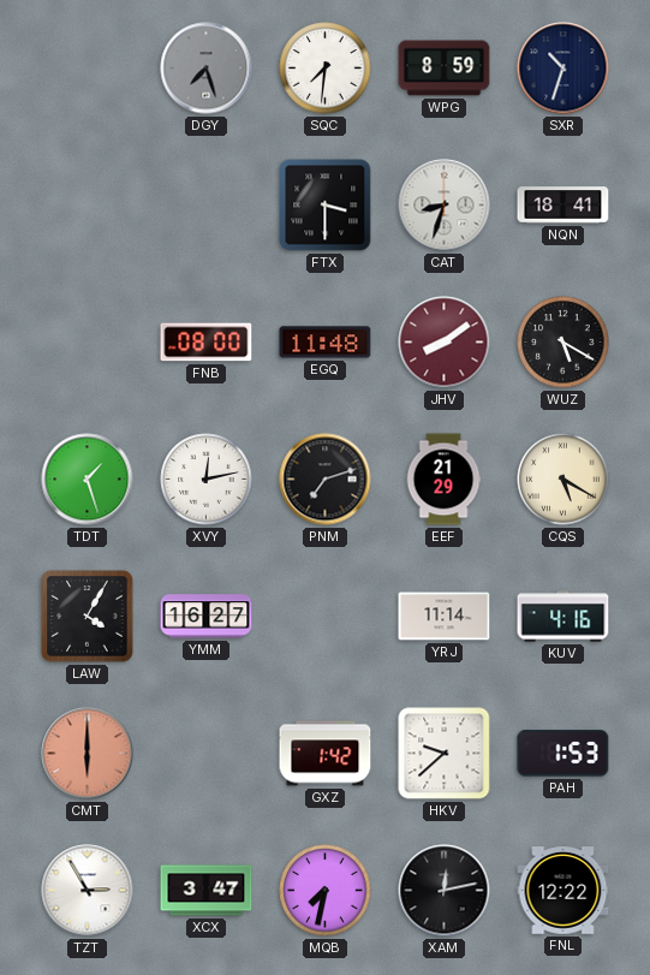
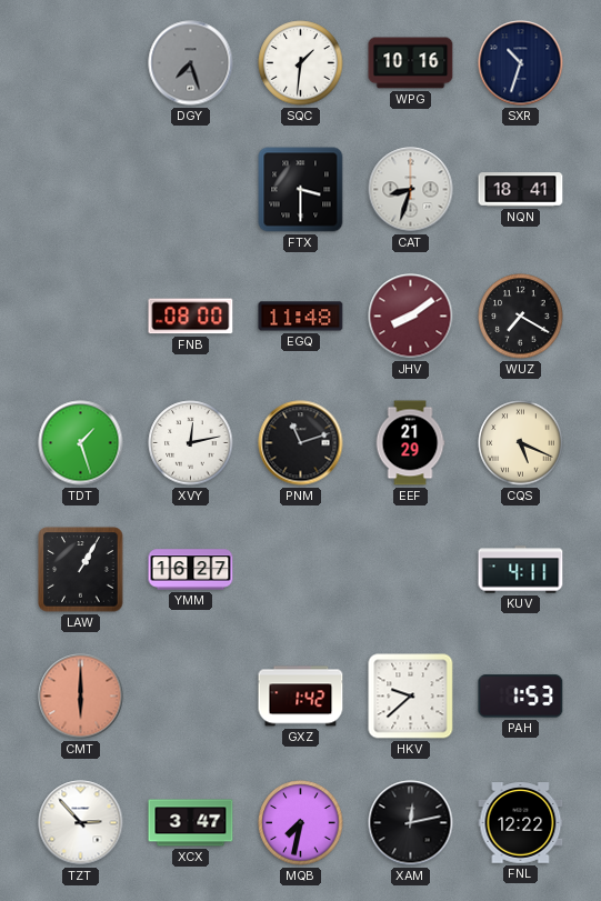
SQC: 7:31 -> 1:31
WPG: 8:59 -> 10:16
WUZ: 5:20 -> 7:20
PNM: 7:12 -> 11:12
CQS: 5:20 -> 5:19
LAW: 4:05 -> 1:05
YRJ: 11:14 -> none
KUV: 4:16 -> 4:11
TZT: 2:55 -> 2:53
